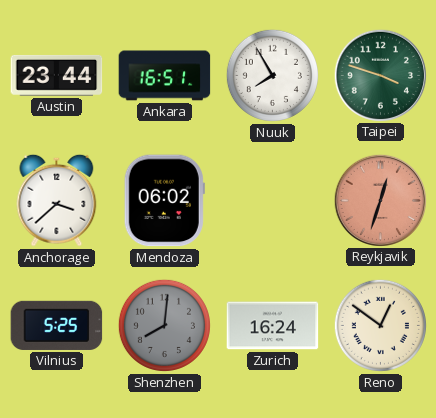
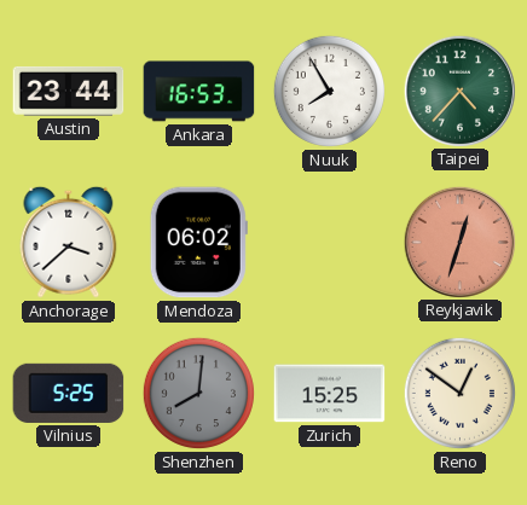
Ankara: 16:51 -> 16:53
Taipei: 3:48 -> 4:37
Zurich: 16:24 -> 15:25
